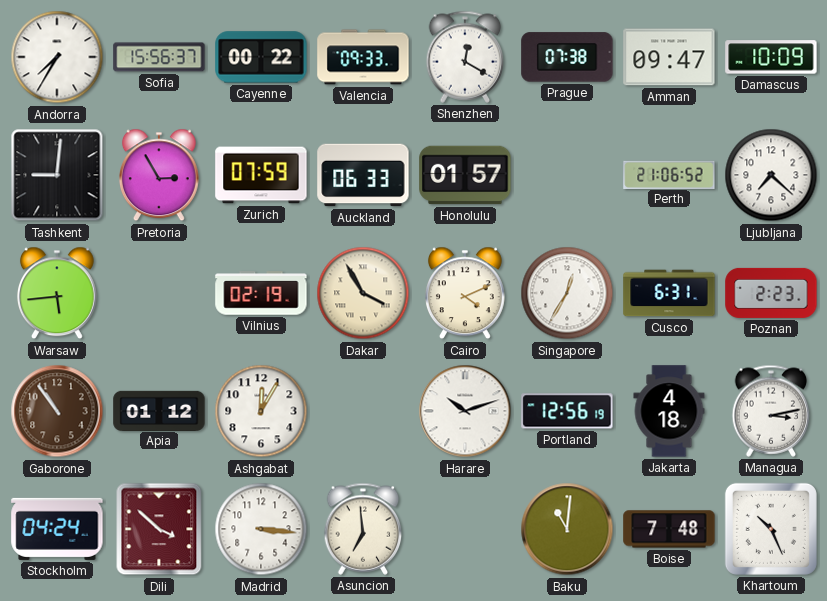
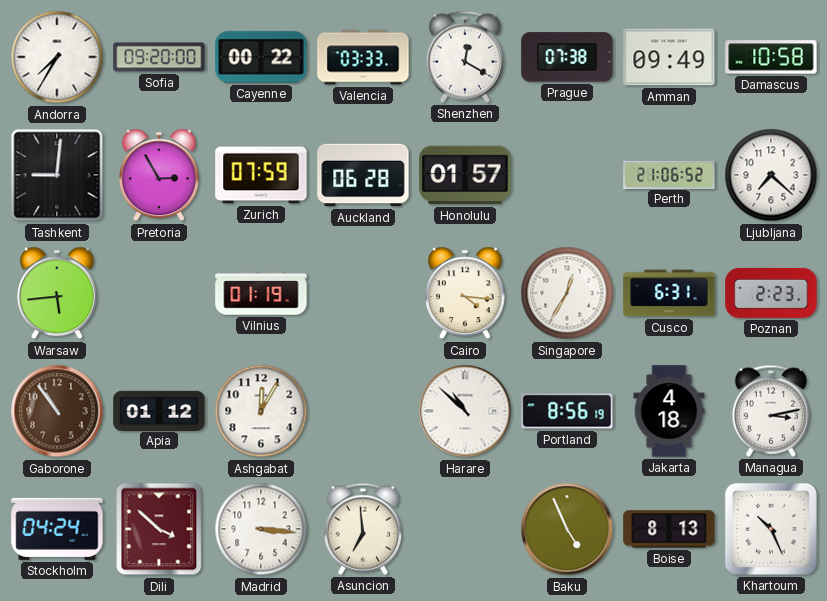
Sofia: 15:56 -> 09:20
Valencia: 09:33 -> 03:33
Amman: 09:47 -> 09:49
Damascus: 10:09 -> 10:58
Auckland: 06:33 -> 06:28
Vilnius: 02:19 -> 01:19
Dakar: 3:55 -> none
Cairo: 4:11 -> 4:16
Harare: 10:12 -> 10:52
Portland: 12:56 -> 8:56
Baku: 11:01 -> 4:56
Boise: 7:48 -> 8:13
